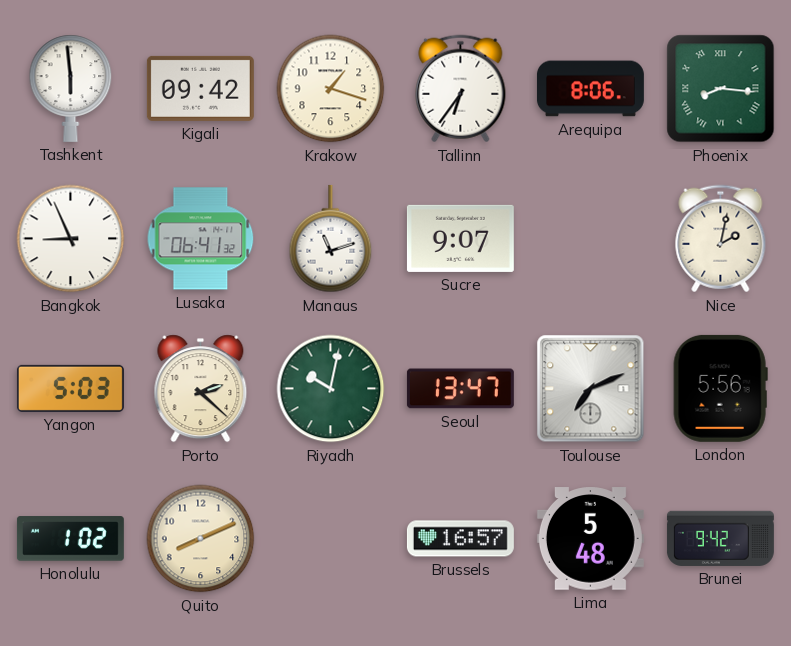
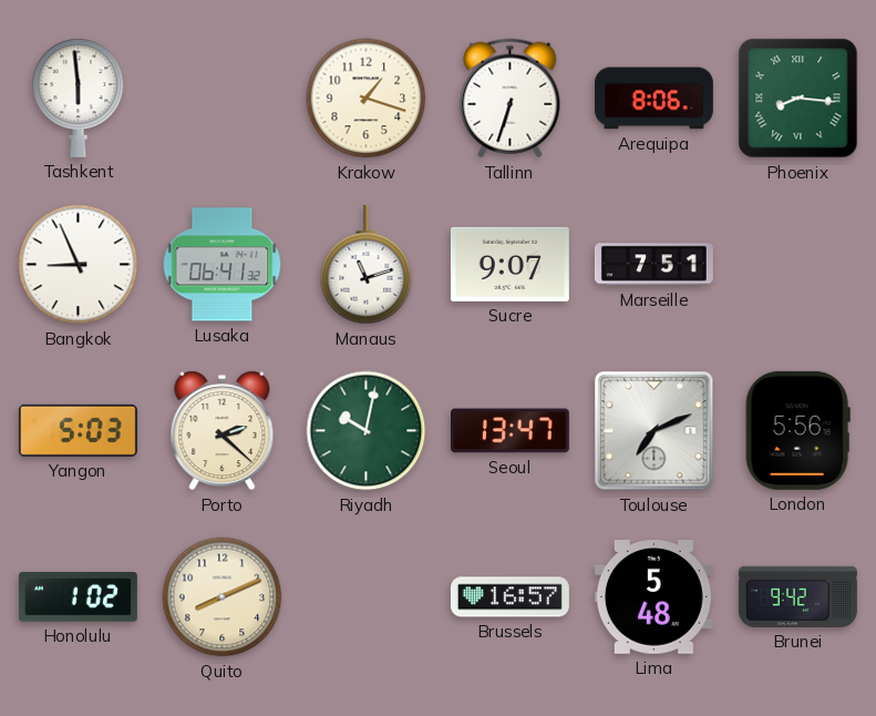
Kigali: 09:42 -> none
Tallinn: 6:36 -> 6:33
Marseille: none -> 7:51
Nice: 2:02 -> none
